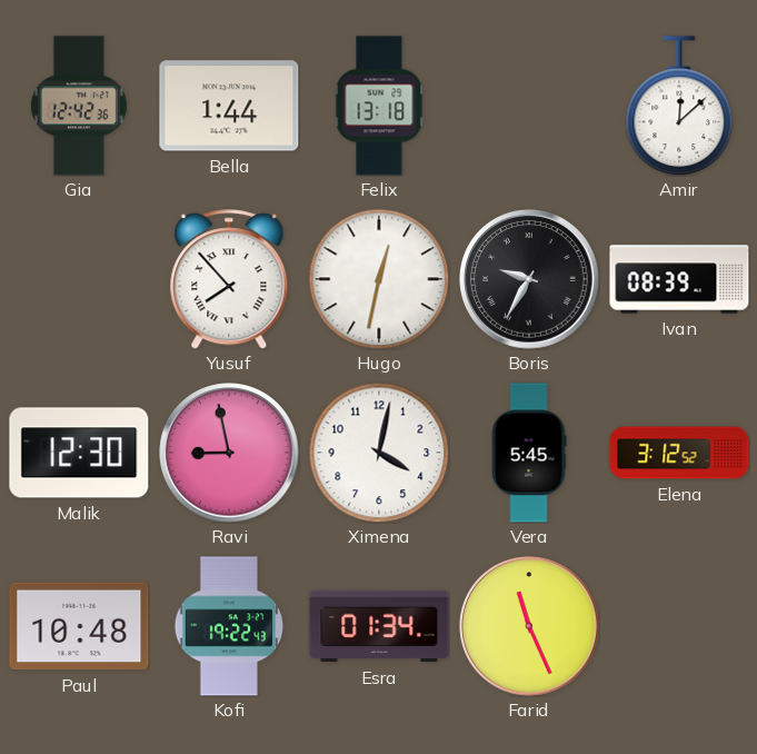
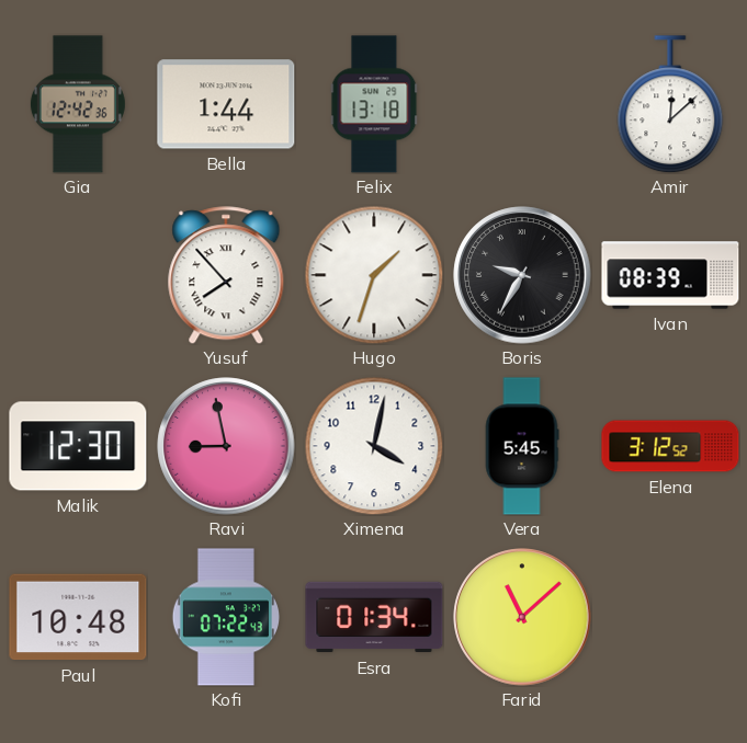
Hugo: 12:32 -> 1:33
Kofi: 19:22 -> 07:22
Farid: 11:26 -> 11:08
